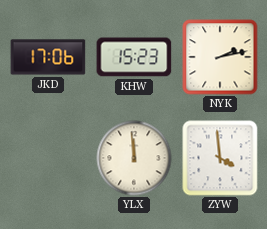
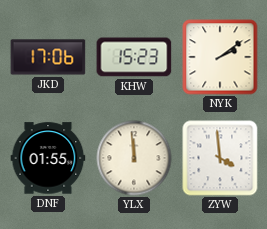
NYK: 2:13 -> 2:09
DNF: none -> 01:55
